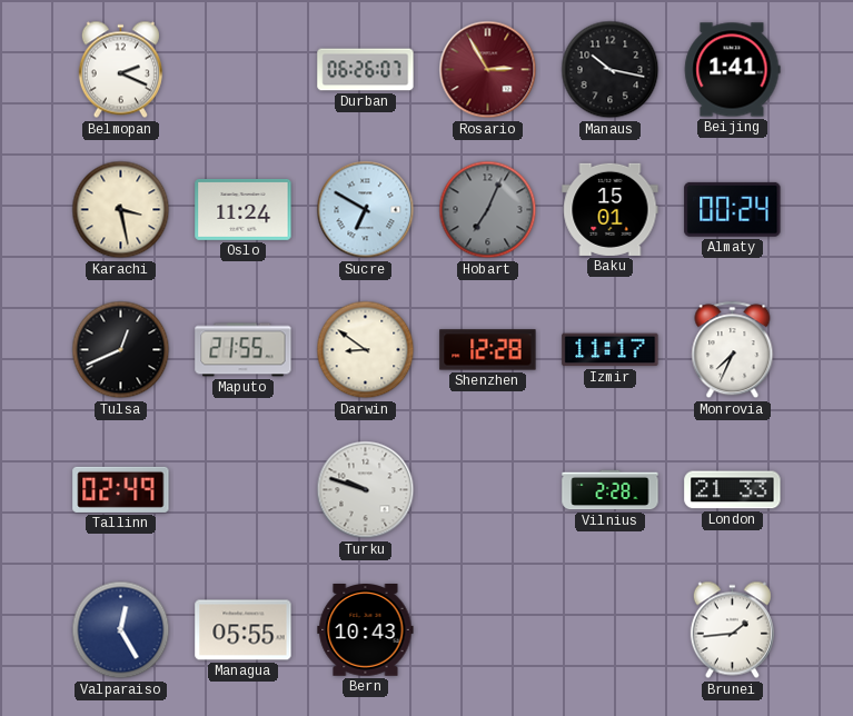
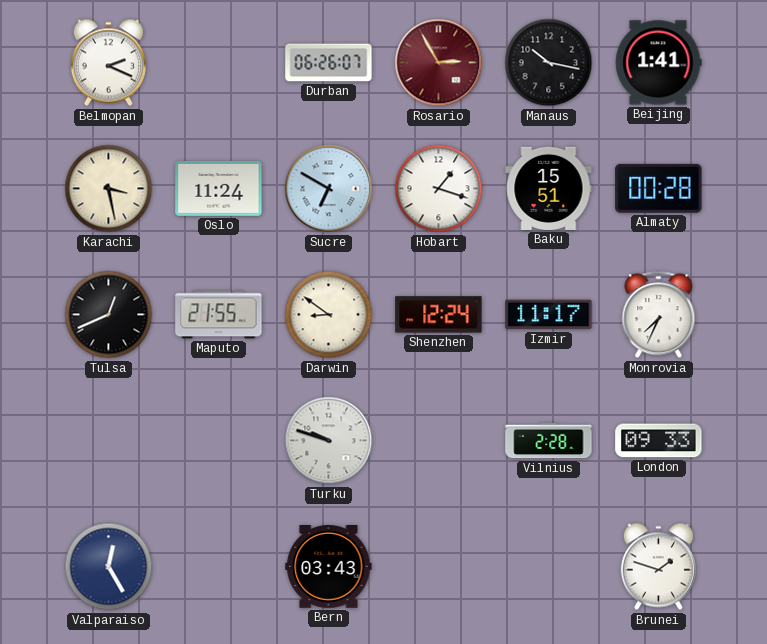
Hobart: 7:04 -> 1:18
Hobart dial: grey -> white
Baku: 15:01 -> 15:51
Almaty: 00:24 -> 00:28
Shenzhen: 12:28 -> 12:24
Tallinn: 02:49 -> none
London: 21:33 -> 09:33
Managua: 05:55 -> none
Bern: 10:43 -> 03:43
Brunei: 1:44 -> 1:48
